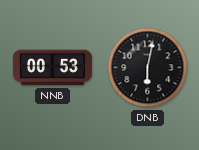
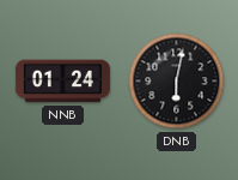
NNB: 00:53 -> 01:24
